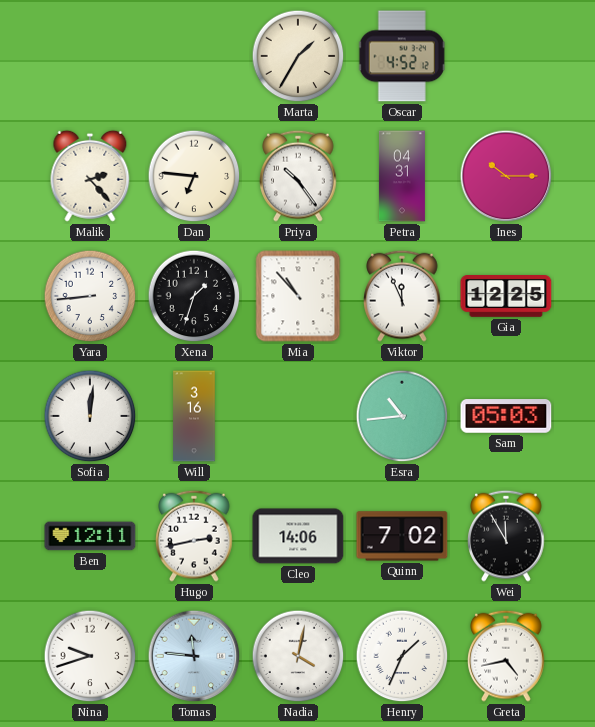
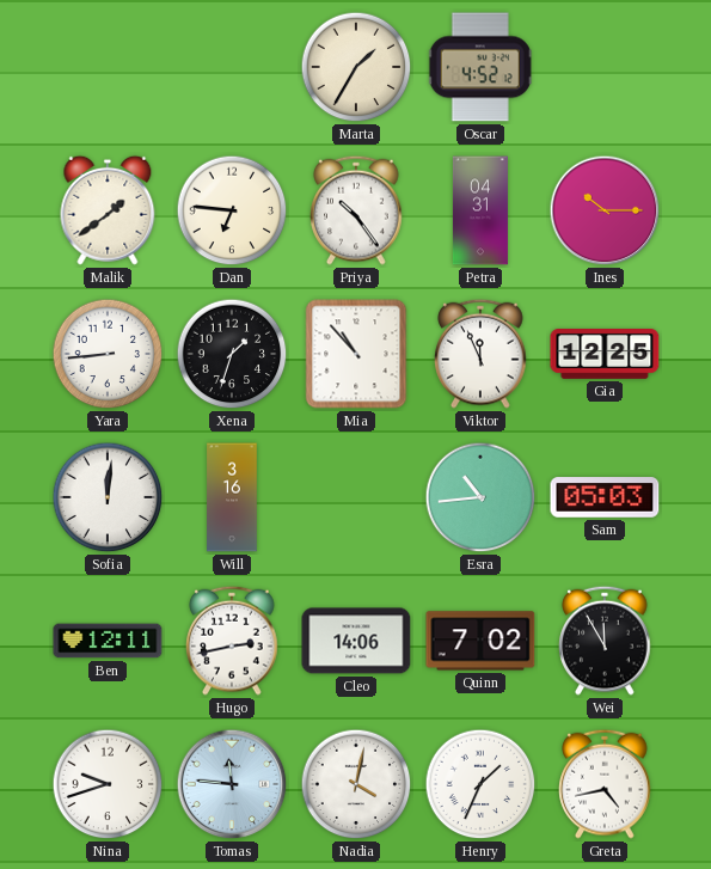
Malik: 2:23 -> 1:39
